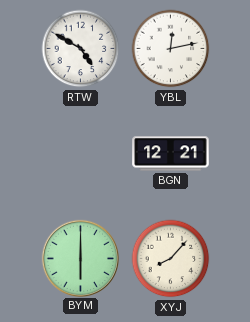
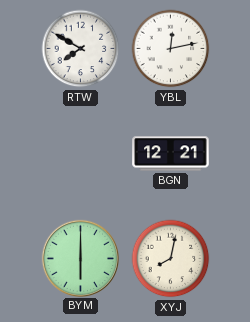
RTW: 4:50 -> 7:50
XYJ: 8:07 -> 8:02
